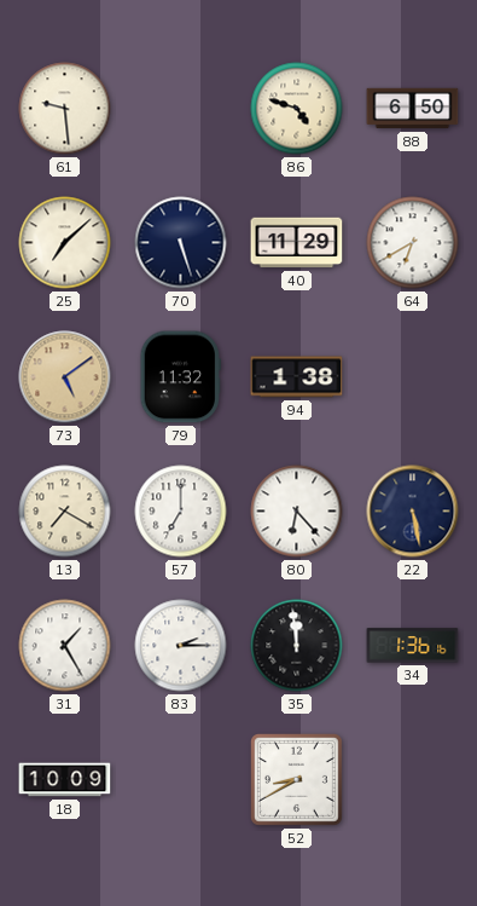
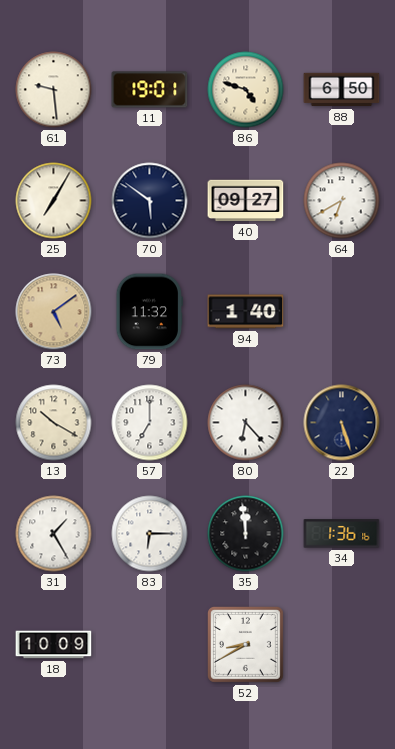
11: none -> 19:01
25: 7:08 -> 7:05
70: 5:27 -> 5:51
40: 11:29 -> 09:27
94: 1:38 -> 1:40
13: 7:20 -> 10:20
22: 5:28 -> 5:27
83: 2:15 -> 6:15
